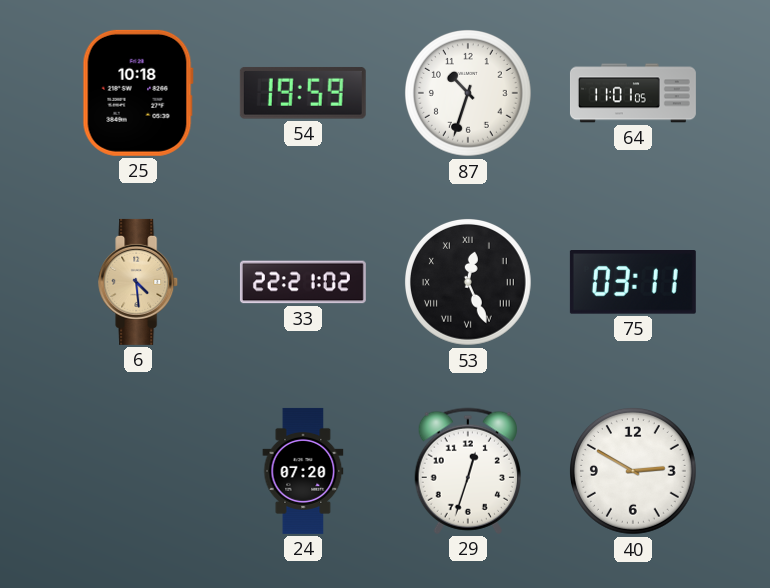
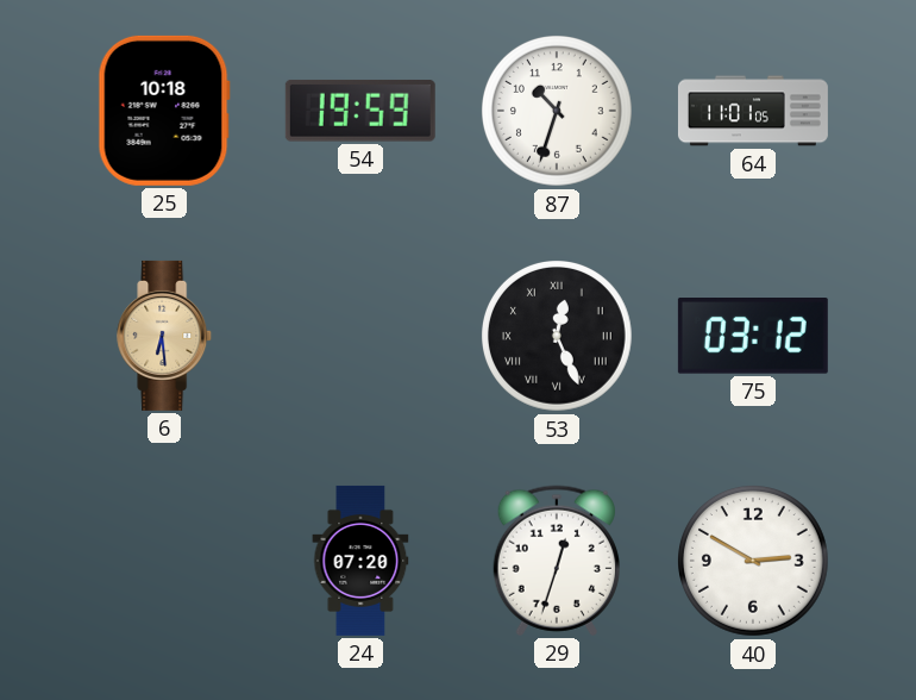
6: 4:29 -> 6:29
33: 22:21 -> none
75: 03:11 -> 03:12
